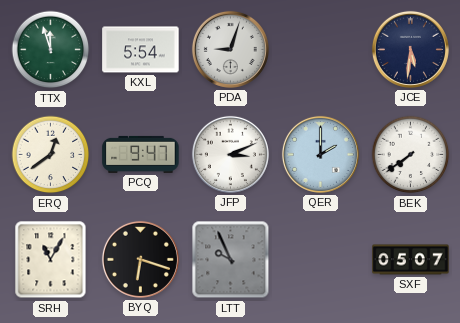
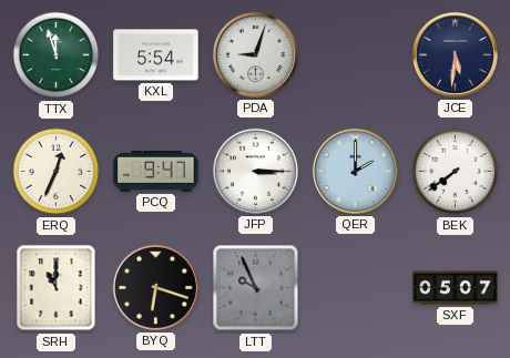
ERQ: 12:39 -> 12:34
JFP: 3:11 -> 3:15
SRH: 11:05 -> 11:00
